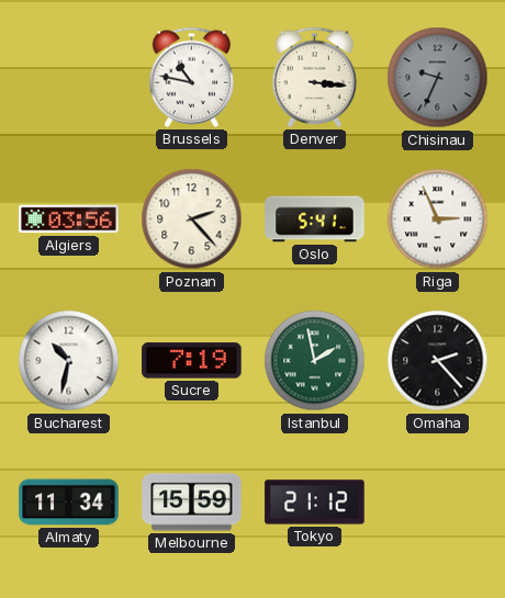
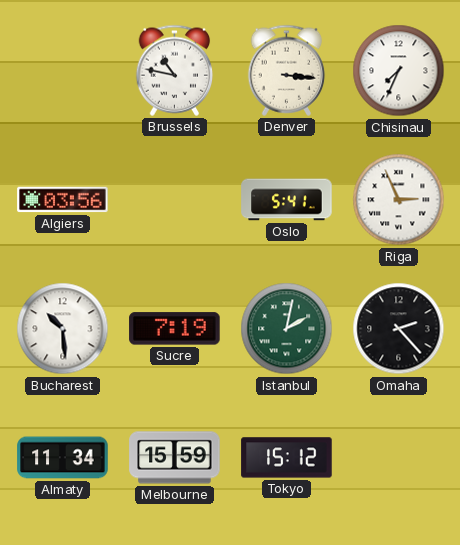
Chisinau: 9:34 -> 7:34
Chisinau dial: grey -> white
Poznan: 2:23 -> none
Bucharest: 10:32 -> 10:29
Istanbul: 1:58 -> 2:02
Tokyo: 21:12 -> 15:12
